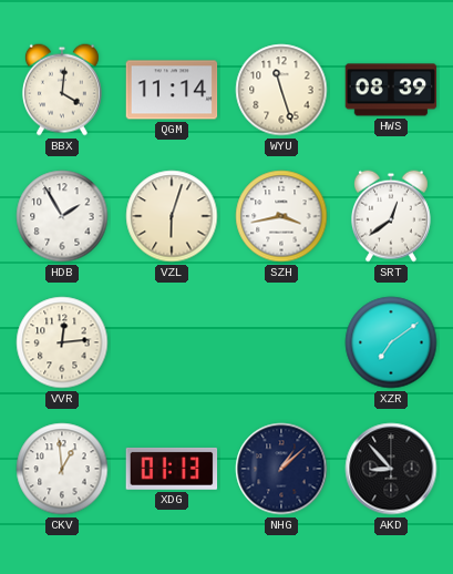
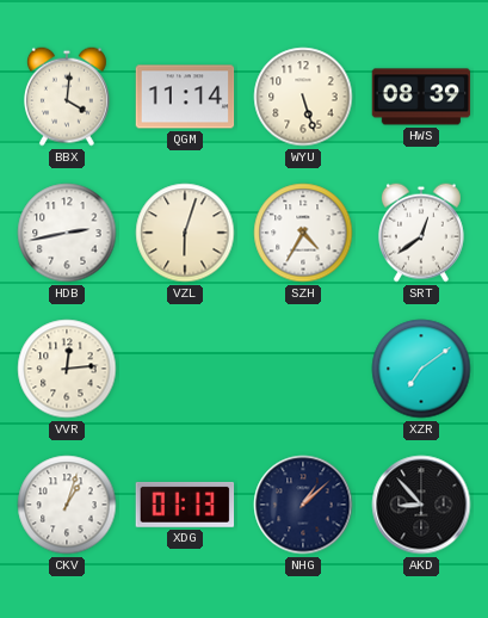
WYU: 11:27 -> 5:27
HDB: 1:55 -> 2:43
SZH: 3:43 -> 4:35
CKV: 12:59 -> 1:03
